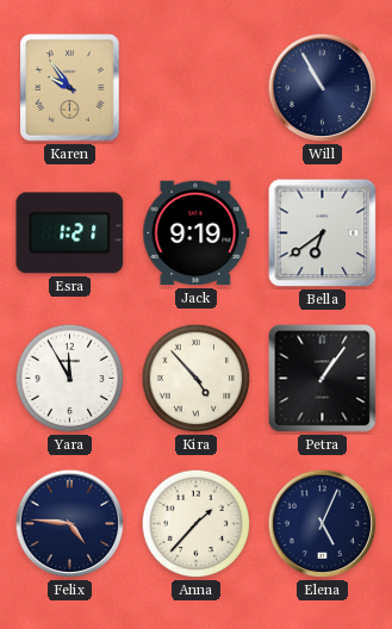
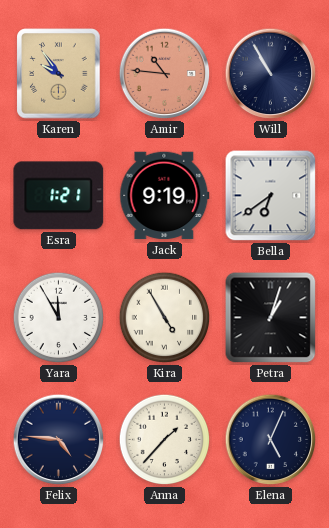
Amir: none -> 10:46
Kira: 4:53 -> 4:55
Petra: 1:06 -> 1:03
